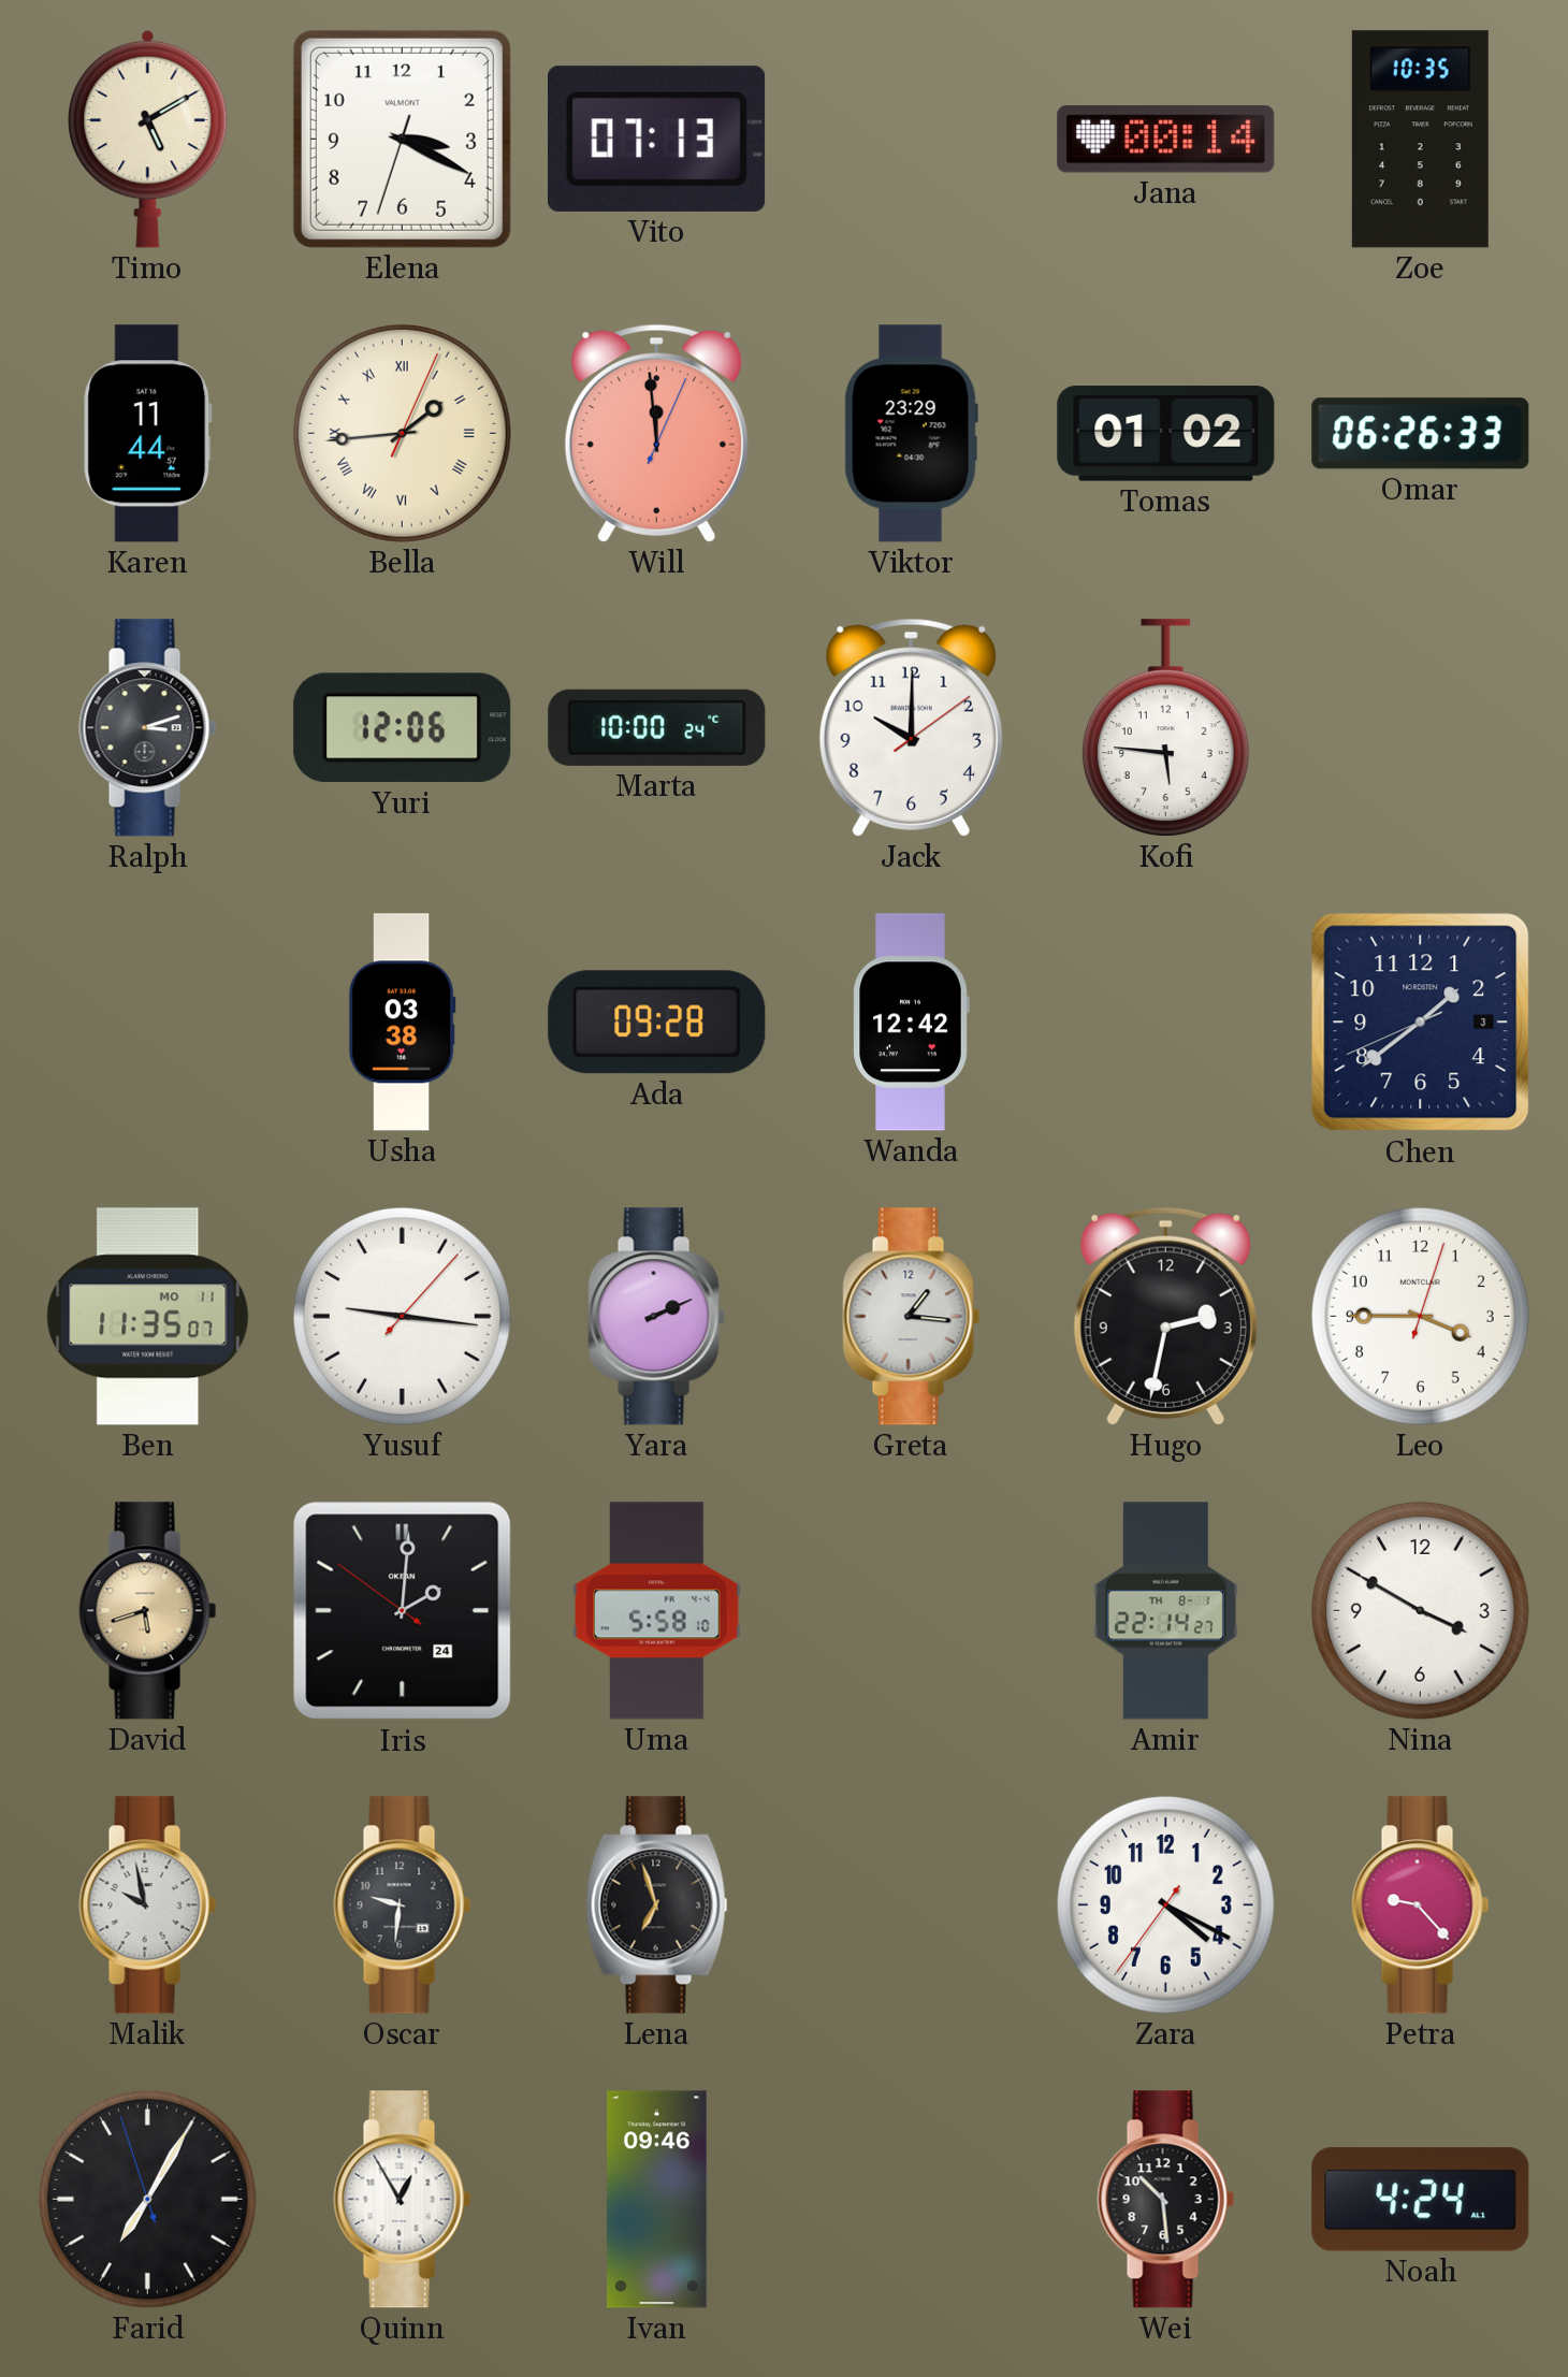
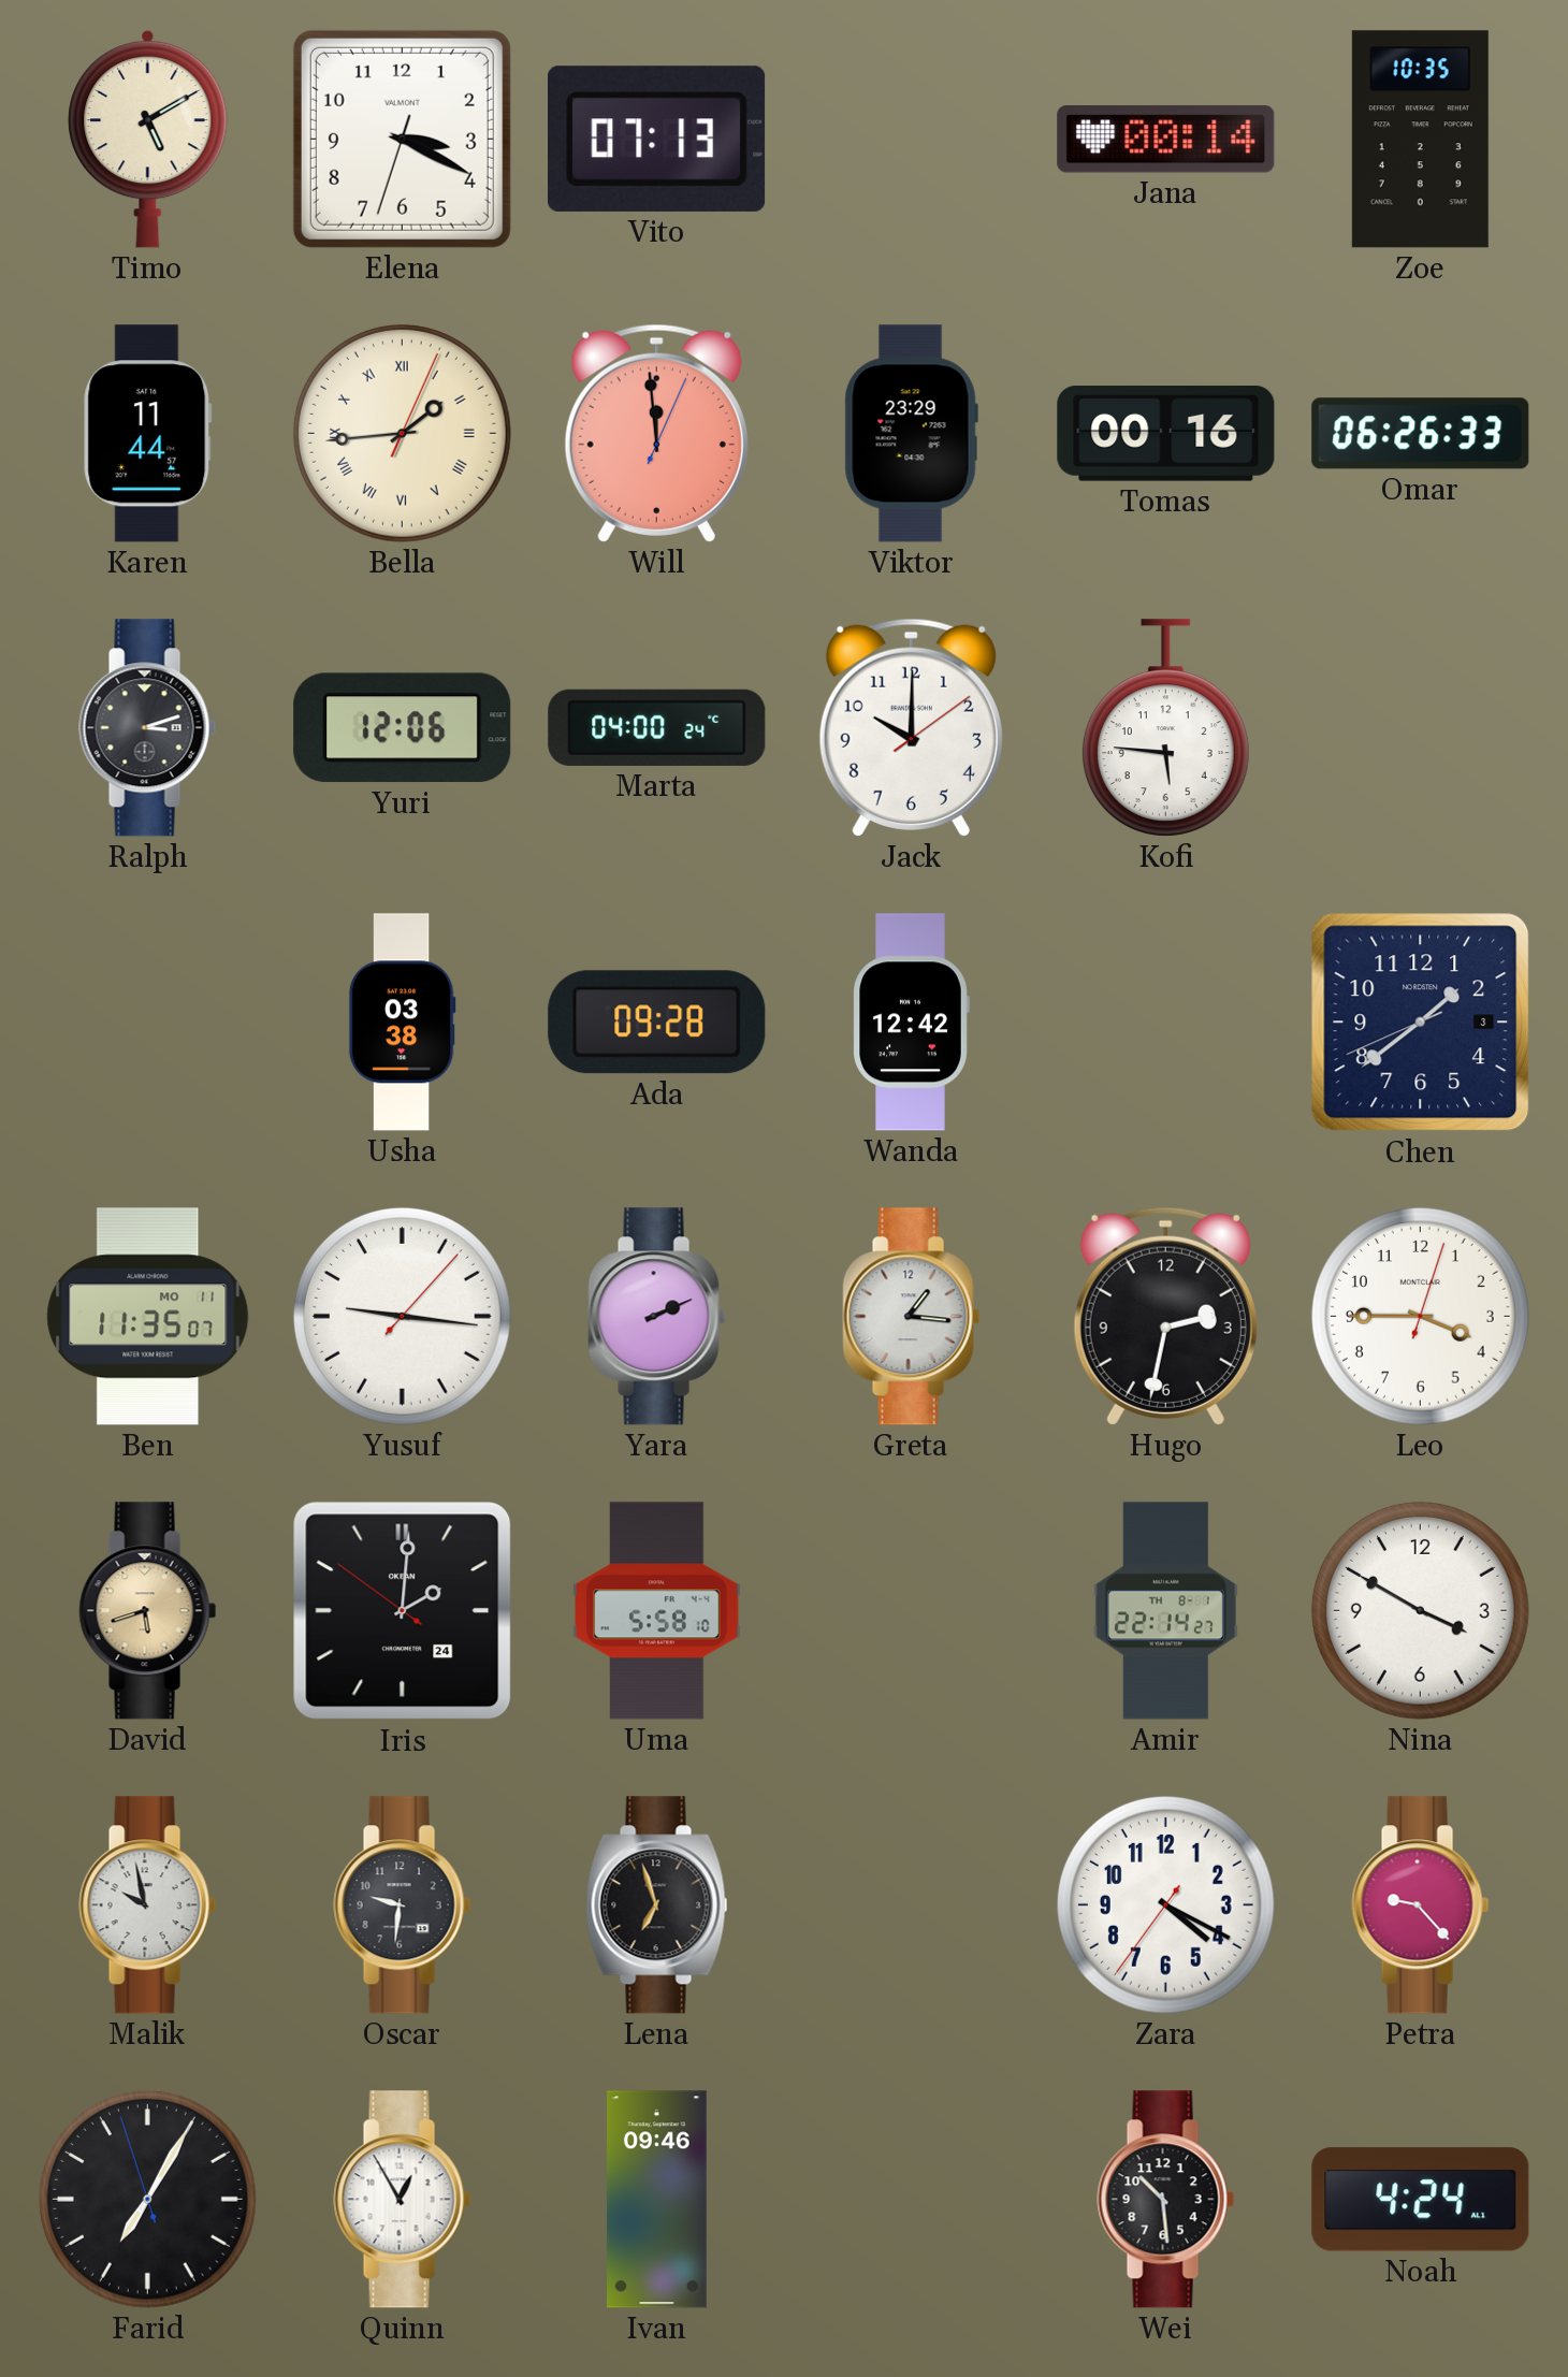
Tomas: 01:02 -> 00:16
Marta: 10:00 -> 04:00
